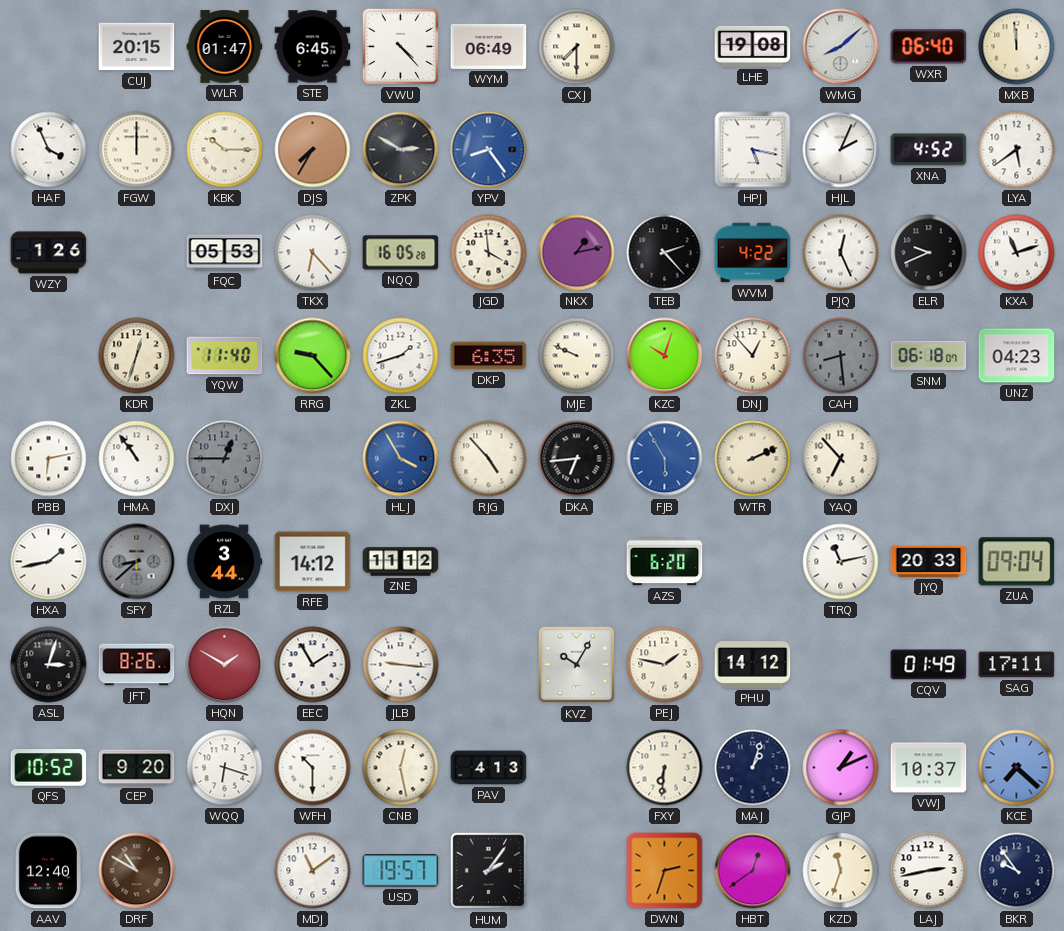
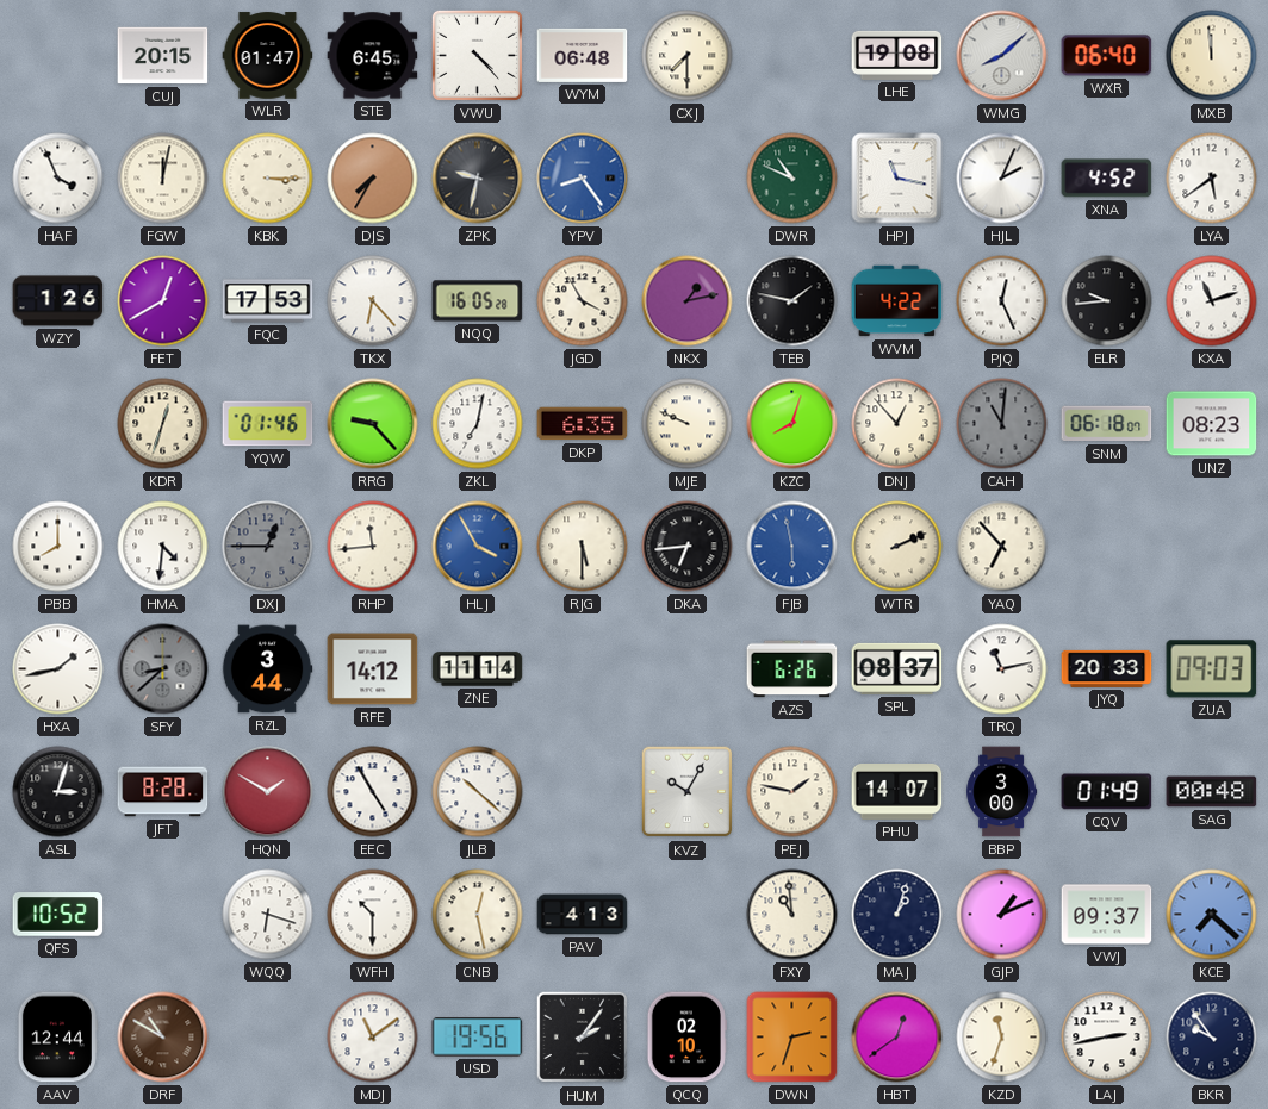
WYM: 06:49 -> 06:48
FGW: 12:00 -> 12:02
KBK: 10:15 -> 3:15
ZPK: 2:50 -> 9:32
DWR: none -> 10:49
HPJ: 5:17 -> 11:17
FET: none -> 12:40
FQC: 05:53 -> 17:53
JGD: 3:59 -> 3:55
TEB: 2:23 -> 1:47
ELR: 9:41 -> 9:44
YQW: 11:40 -> 01:46
ZKL: 1:42 -> 7:02
KZC: 10:03 -> 8:03
CAH: 8:29 -> 11:01
UNZ: 04:23 -> 08:23
PBB: 6:13 -> 8:00
HMA: 10:54 -> 4:31
RHP: none -> 11:44
RJG: 4:53 -> 5:30
FJB: 5:55 -> 5:58
ZNE: 11:12 -> 11:14
AZS: 6:20 -> 6:26
SPL: none -> 08:37
ZUA: 09:04 -> 09:03
JFT: 8:26 -> 8:28
EEC: 1:55 -> 4:55
JLB: 9:16 -> 10:22
PHU: 14:12 -> 14:07
BBP: none -> 3:00
SAG: 17:11 -> 00:48
CEP: 9:20 -> none
FXY: 6:31 -> 10:59
VWJ: 10:37 -> 09:37
AAV: 12:40 -> 12:44
USD: 19:57 -> 19:56
QCQ: none -> 02:10
